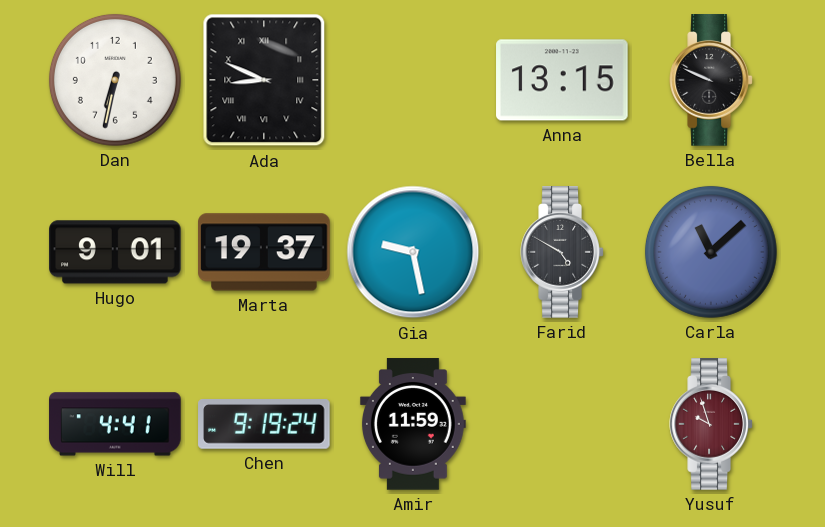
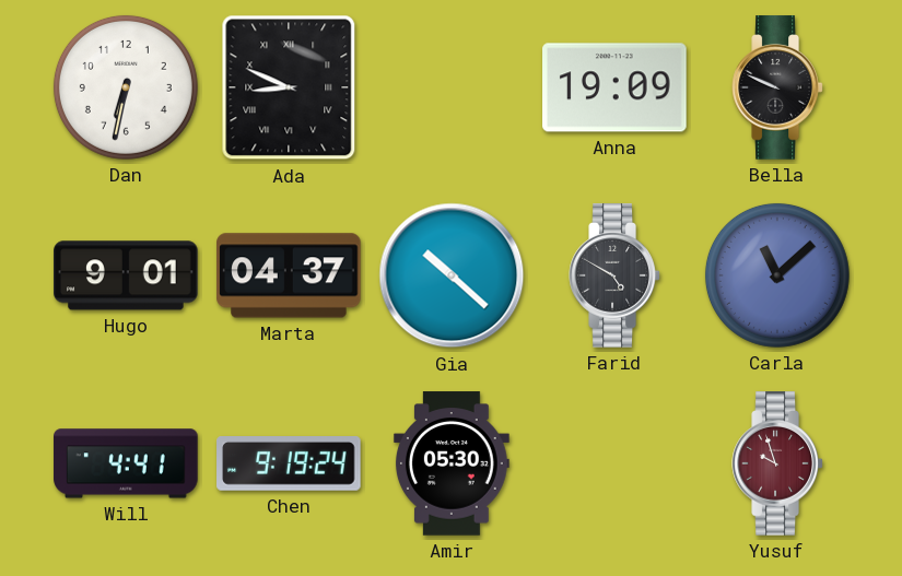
Anna: 13:15 -> 19:09
Marta: 19:37 -> 04:37
Gia: 9:28 -> 10:22
Amir: 11:59 -> 05:30
